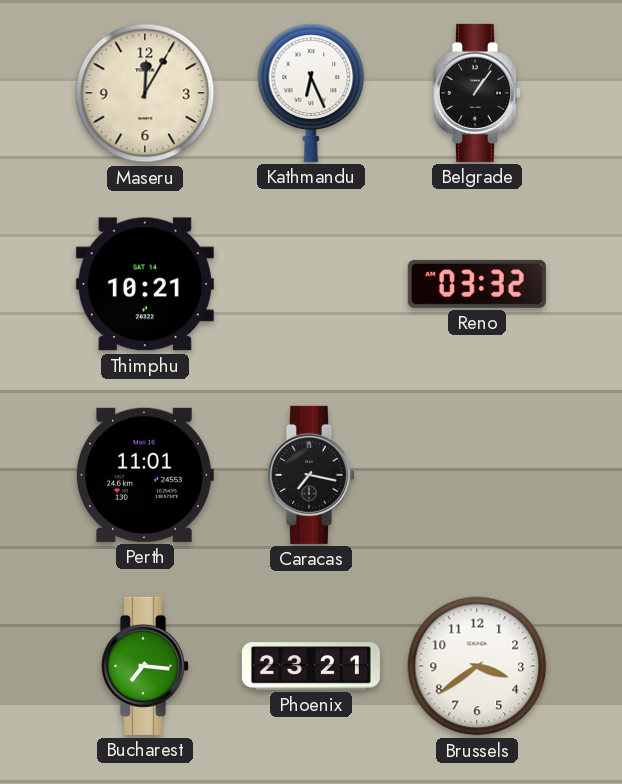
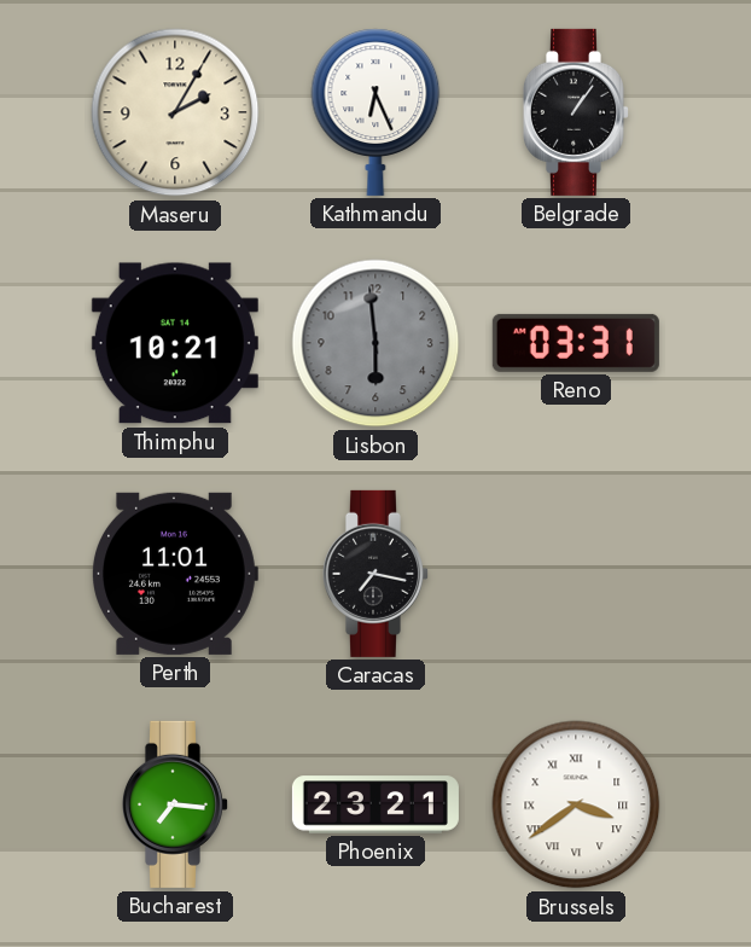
Maseru: 12:05 -> 2:05
Lisbon: none -> 5:59
Reno: 03:32 -> 03:31
Brussels numerals: Arabic -> Roman
